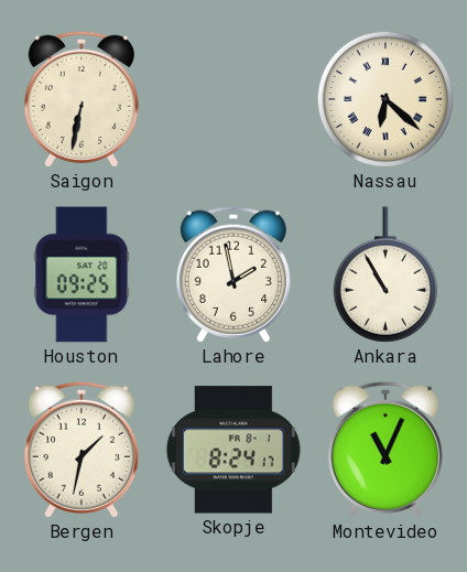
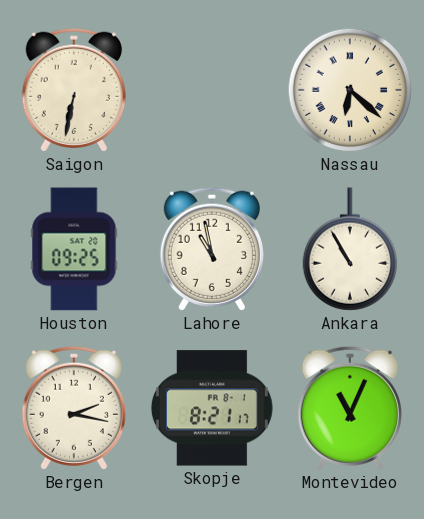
Lahore: 1:58 -> 10:58
Bergen: 1:32 -> 2:17
Skopje: 8:24 -> 8:21
